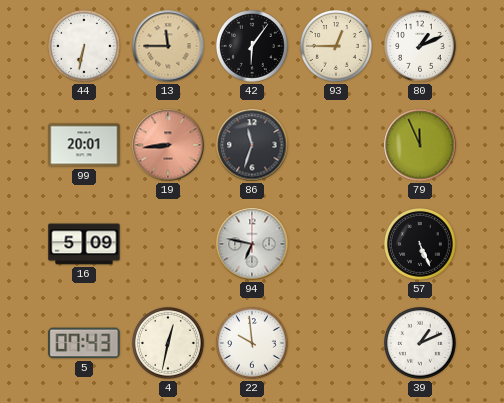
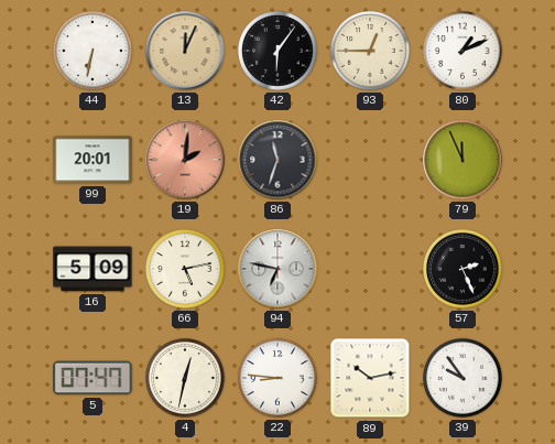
13: 11:45 -> 12:04
19: 8:44 -> 2:01
66: none -> 5:13
57: 5:26 -> 2:26
5: 07:43 -> 07:47
22: 9:59 -> 8:46
89: none -> 10:13
39: 1:11 -> 9:54
